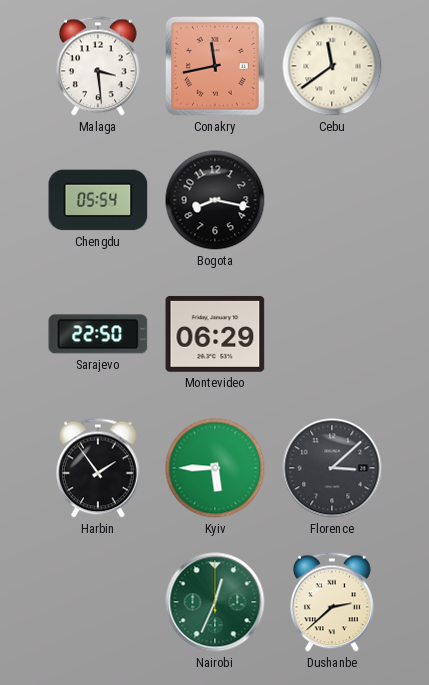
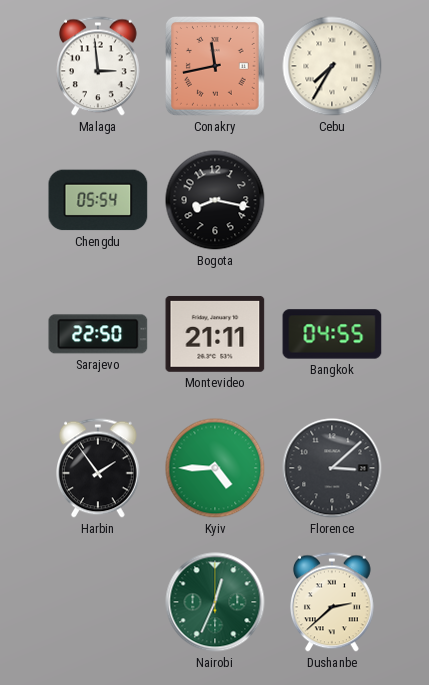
Malaga: 3:29 -> 2:59
Cebu: 11:39 -> 7:35
Montevideo: 06:29 -> 21:11
Bangkok: none -> 04:55
Kyiv: 5:45 -> 4:45
